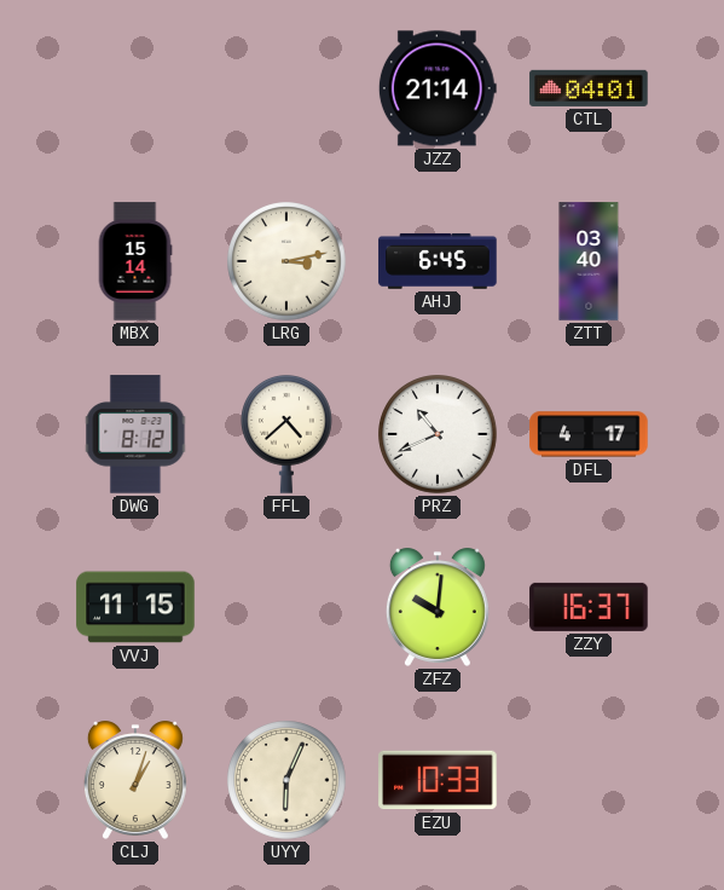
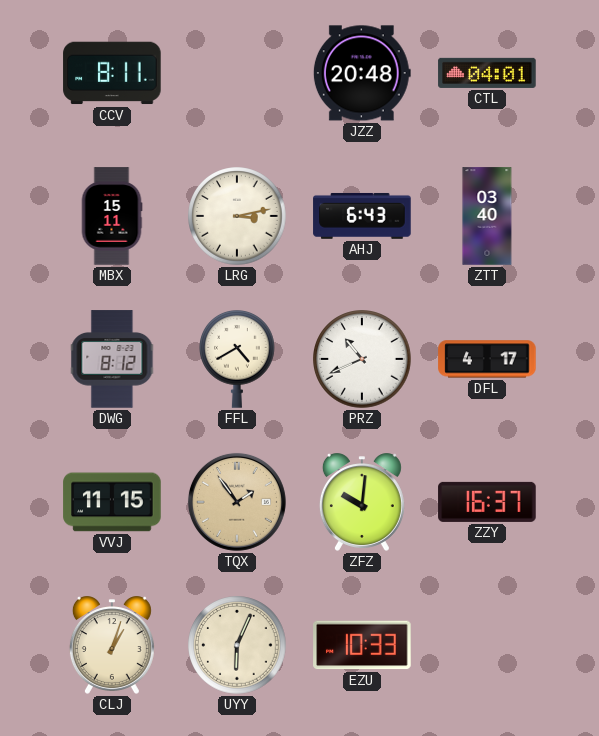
CCV: none -> 8:11
JZZ: 21:14 -> 20:48
MBX: 15:14 -> 15:11
AHJ: 6:45 -> 6:43
FFL: 4:38 -> 4:40
TQX: none -> 1:54
